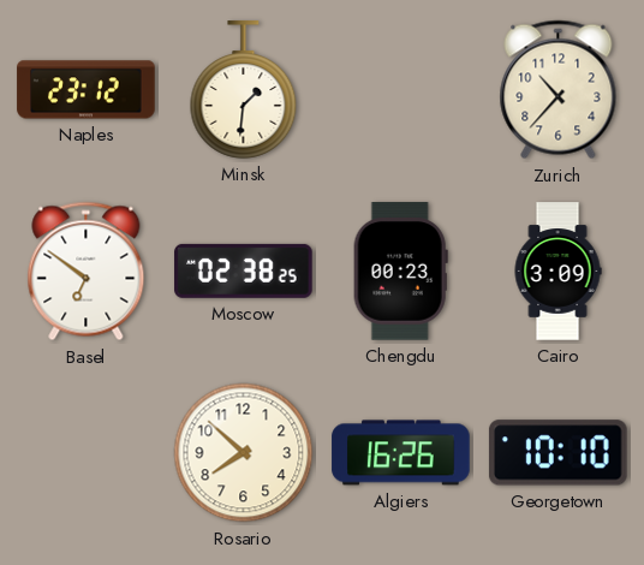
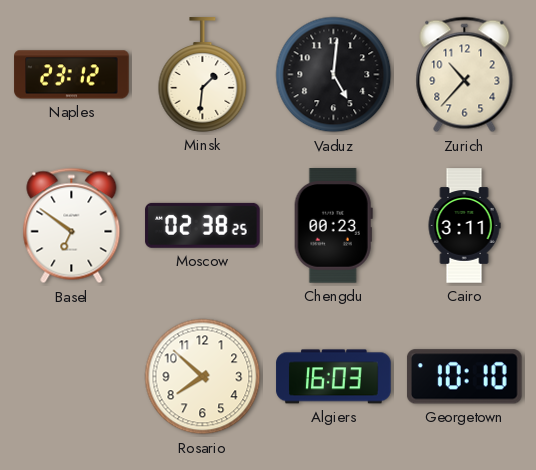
Vaduz: none -> 5:01
Cairo: 3:09 -> 3:11
Algiers: 16:26 -> 16:03
